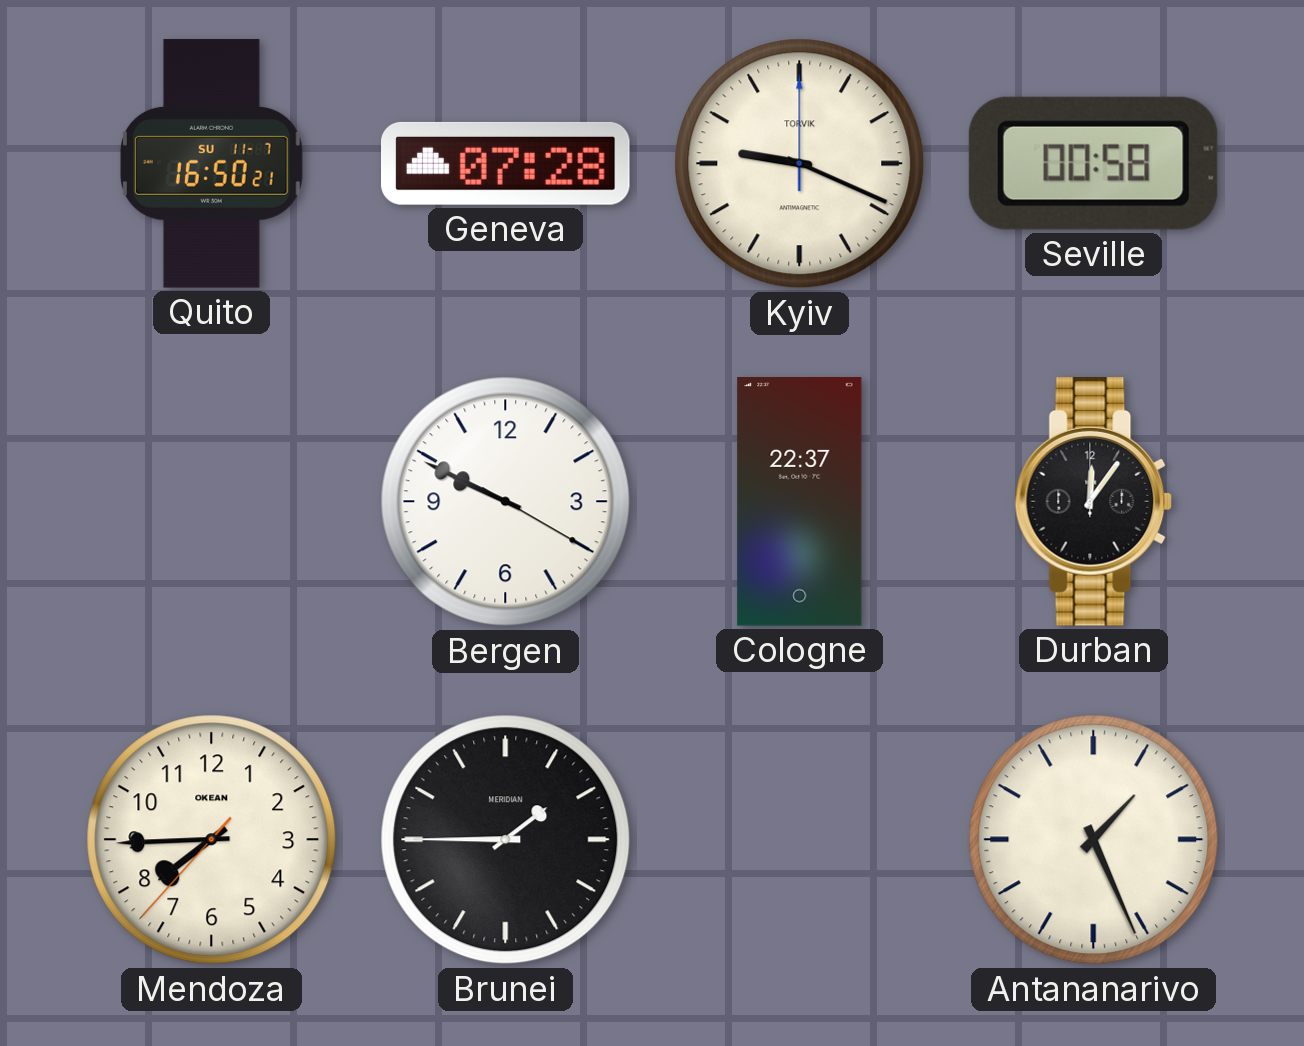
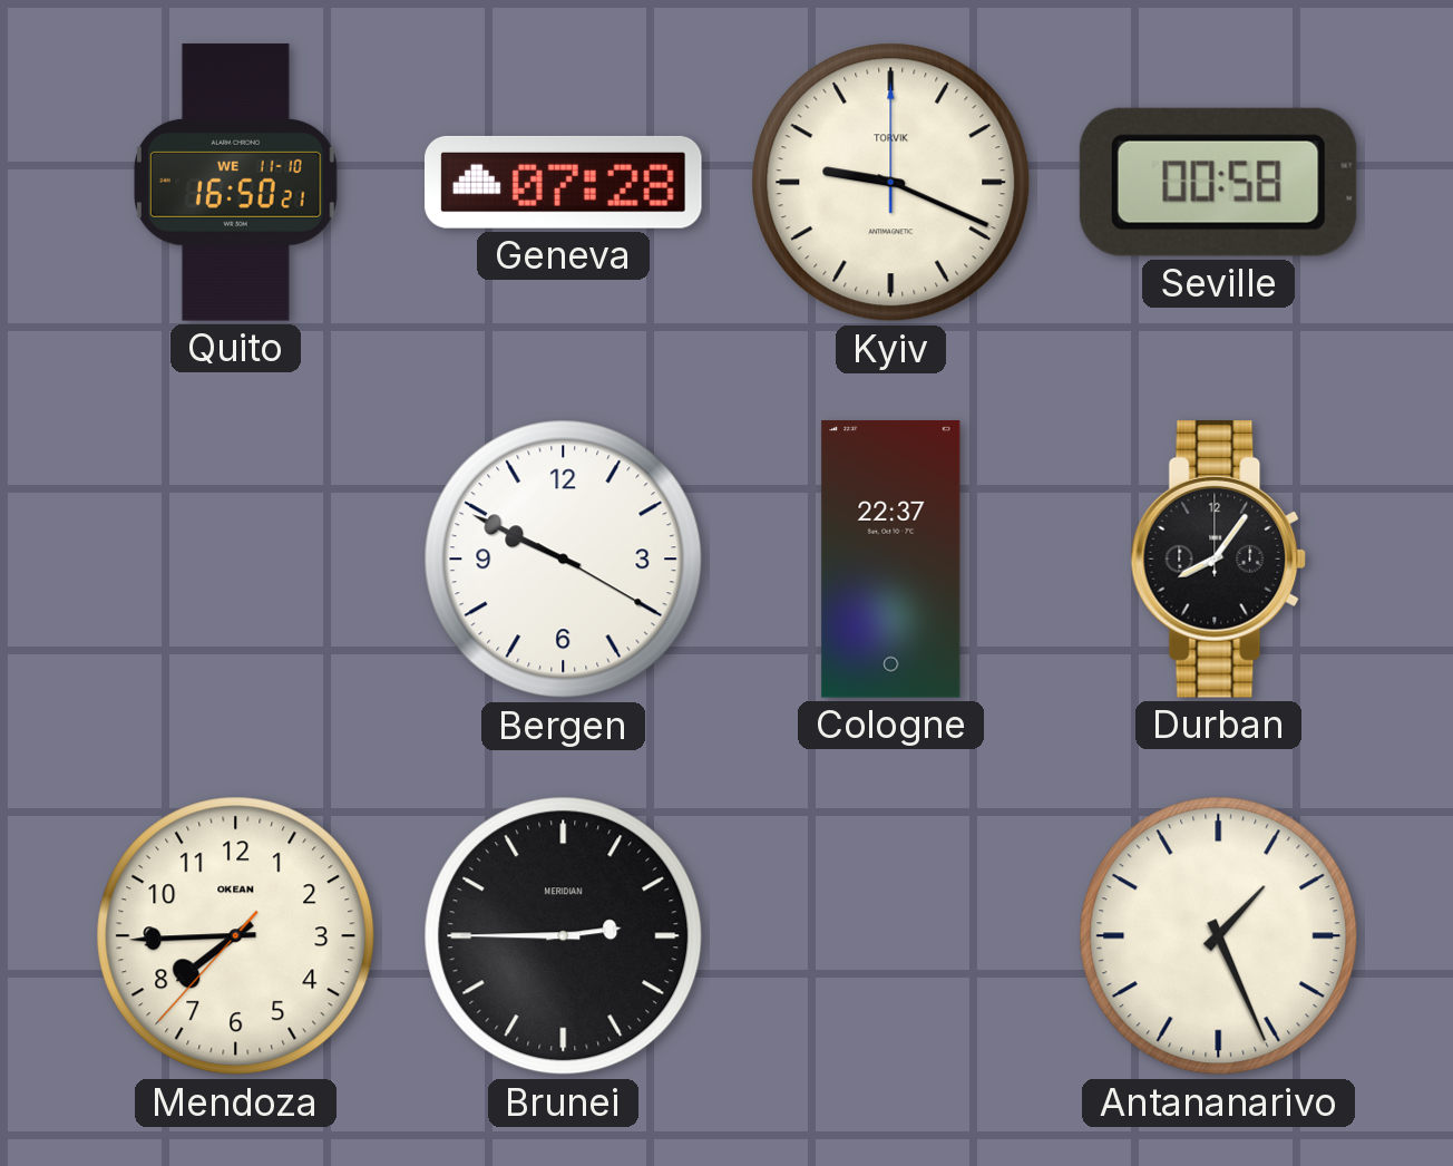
Quito date: SU 11-7 -> WE 11-10
Durban: 12:06 -> 8:06
Brunei: 1:45 -> 2:45
